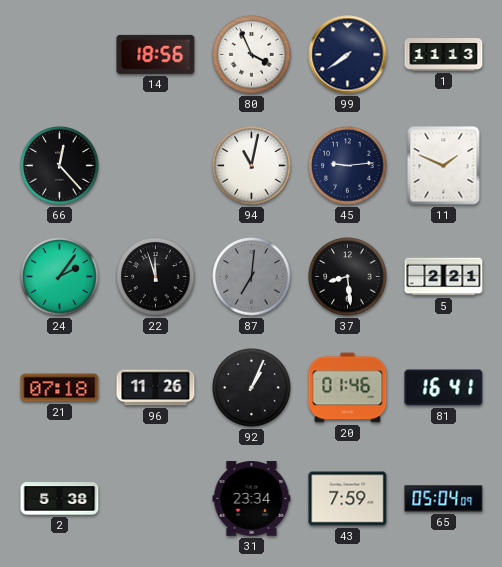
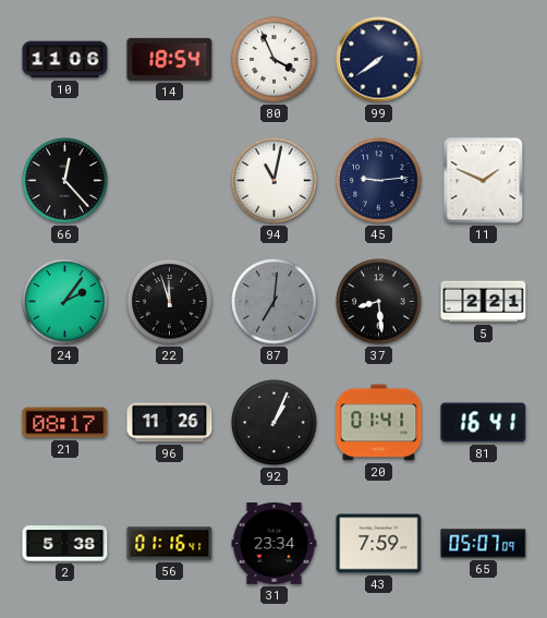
10: none -> 11:06
14: 18:56 -> 18:54
1: 11:13 -> none
21: 07:18 -> 08:17
20: 01:46 -> 01:41
56: none -> 01:16
65: 05:04 -> 05:07
